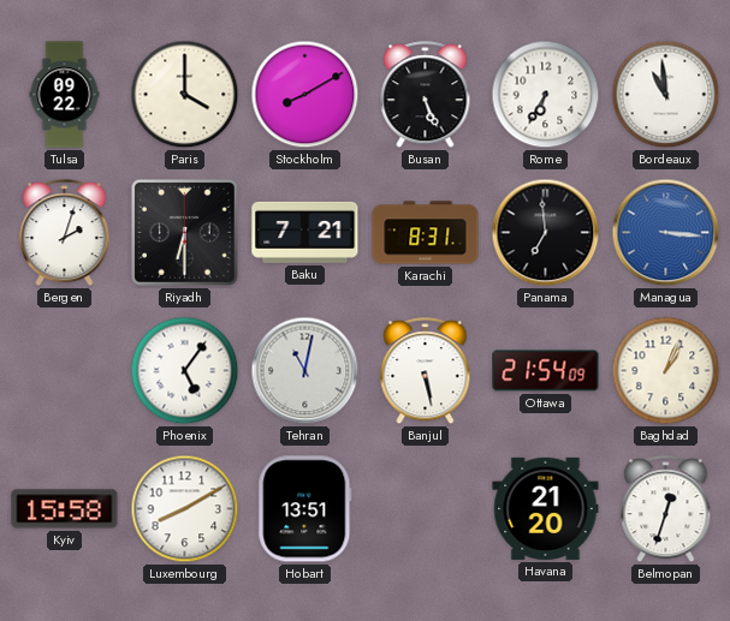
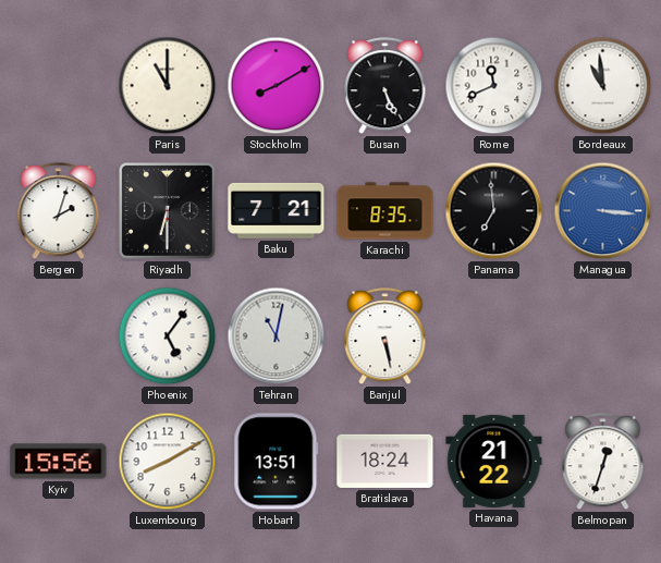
Tulsa: 09:22 -> none
Paris: 4:00 -> 11:00
Rome: 6:35 -> 11:41
Karachi: 8:31 -> 8:35
Ottawa: 21:54 -> none
Baghdad: 1:04 -> none
Kyiv: 15:58 -> 15:56
Bratislava: none -> 18:24
Havana: 21:20 -> 21:22
